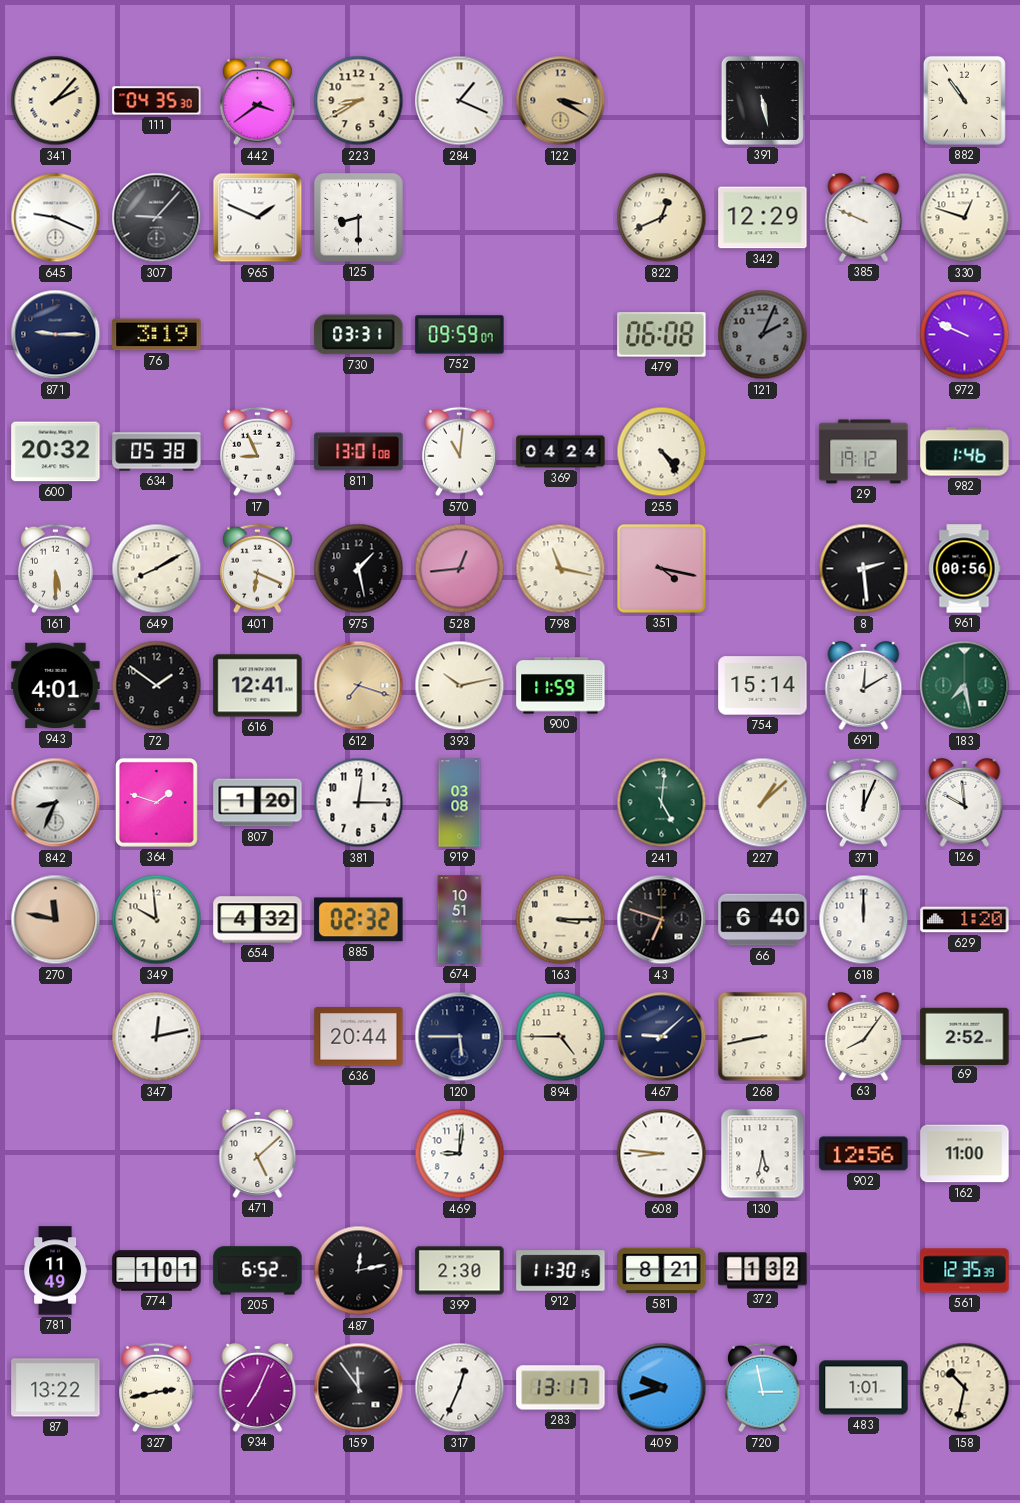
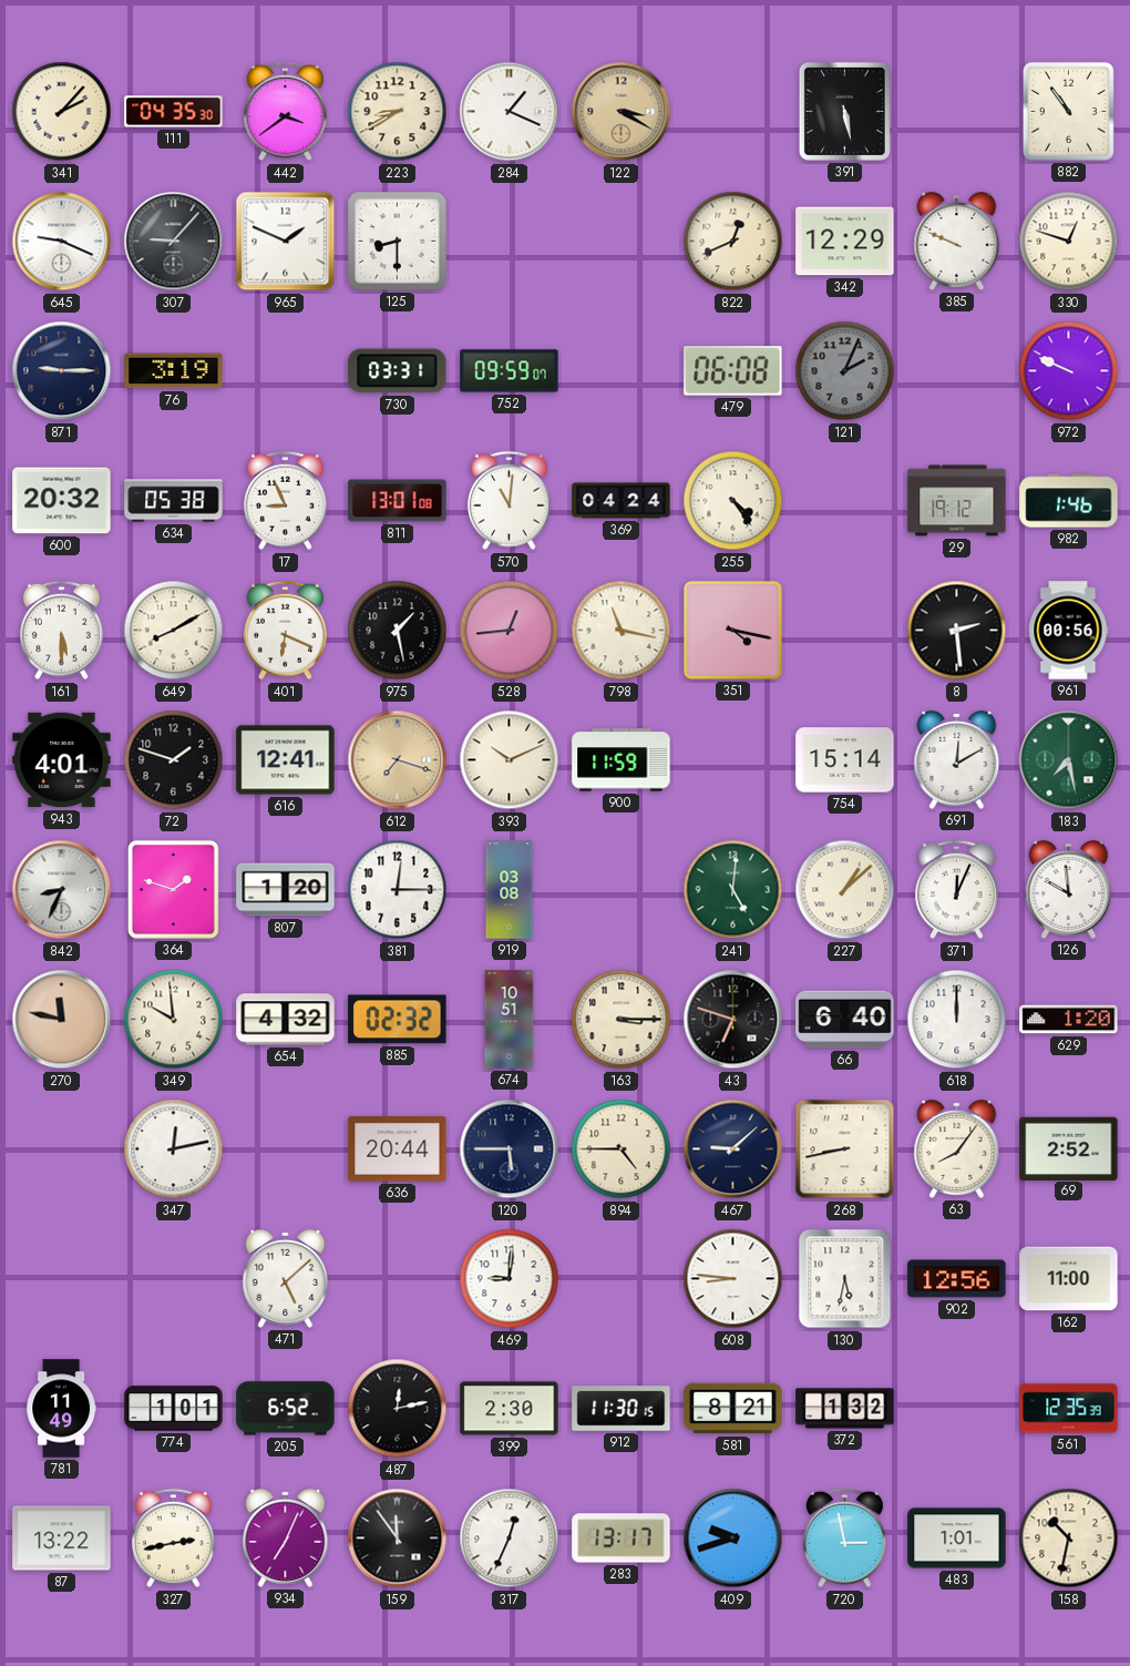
72: 1:51 -> 1:48
393: 10:13 -> 10:11
